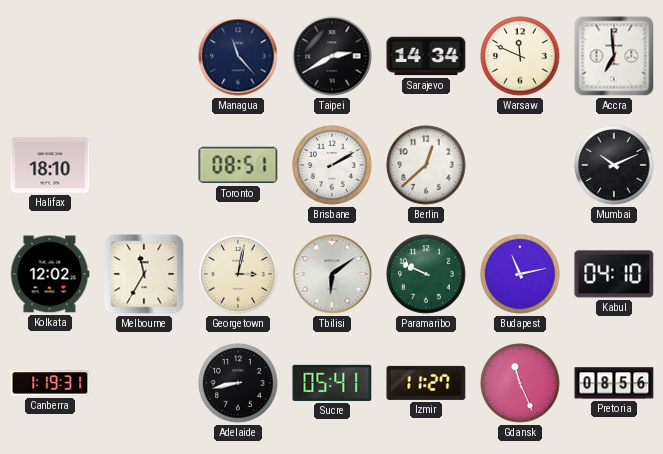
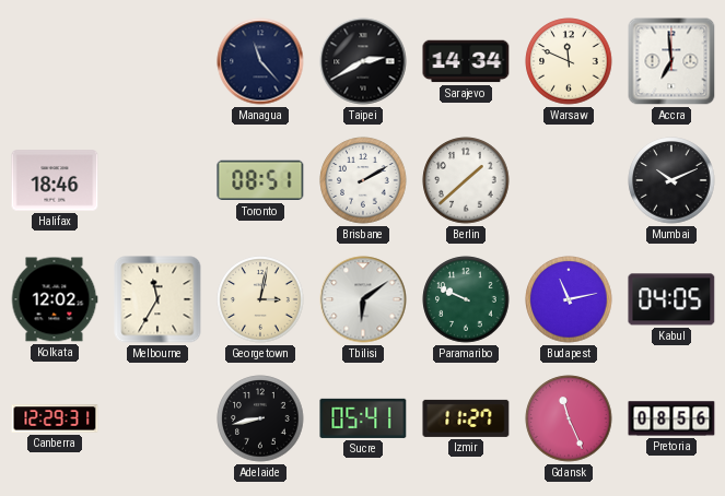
Halifax: 18:10 -> 18:46
Berlin: 12:38 -> 1:38
Kabul: 04:10 -> 04:05
Canberra: 1:19 -> 12:29
